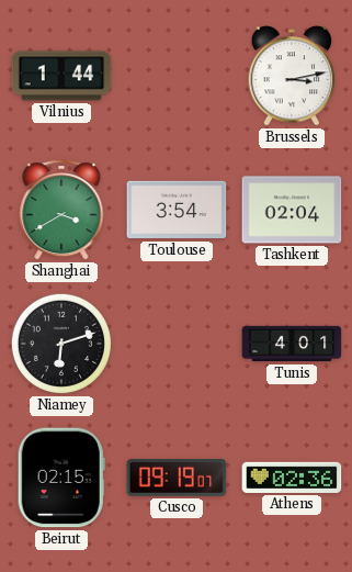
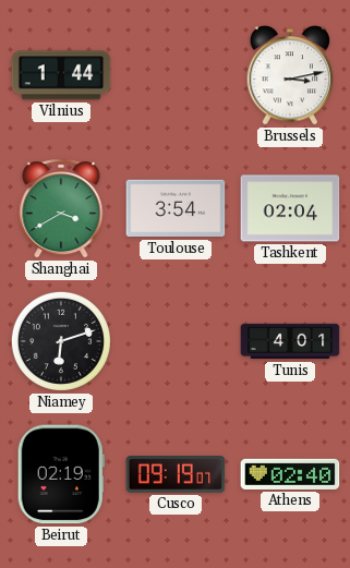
Beirut: 02:15 -> 02:19
Athens: 02:36 -> 02:40
